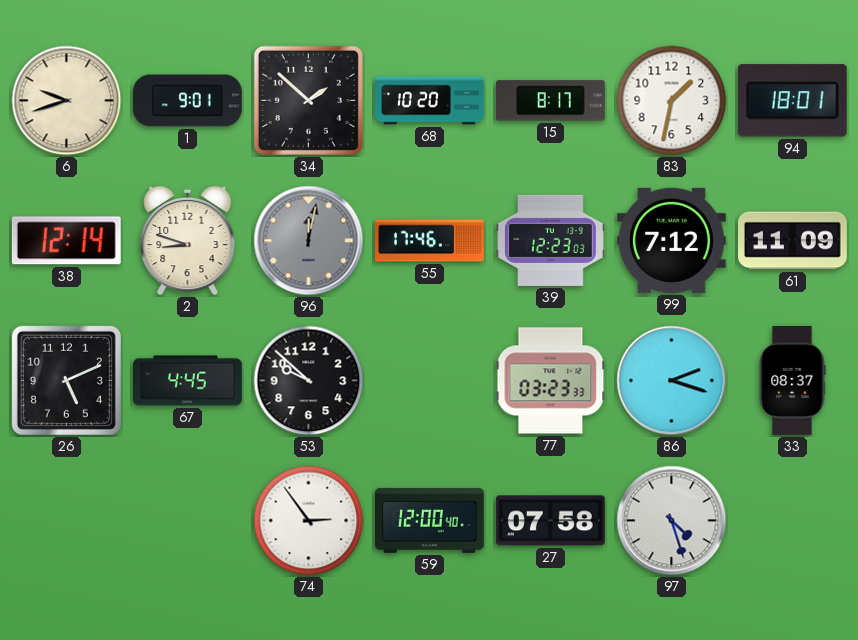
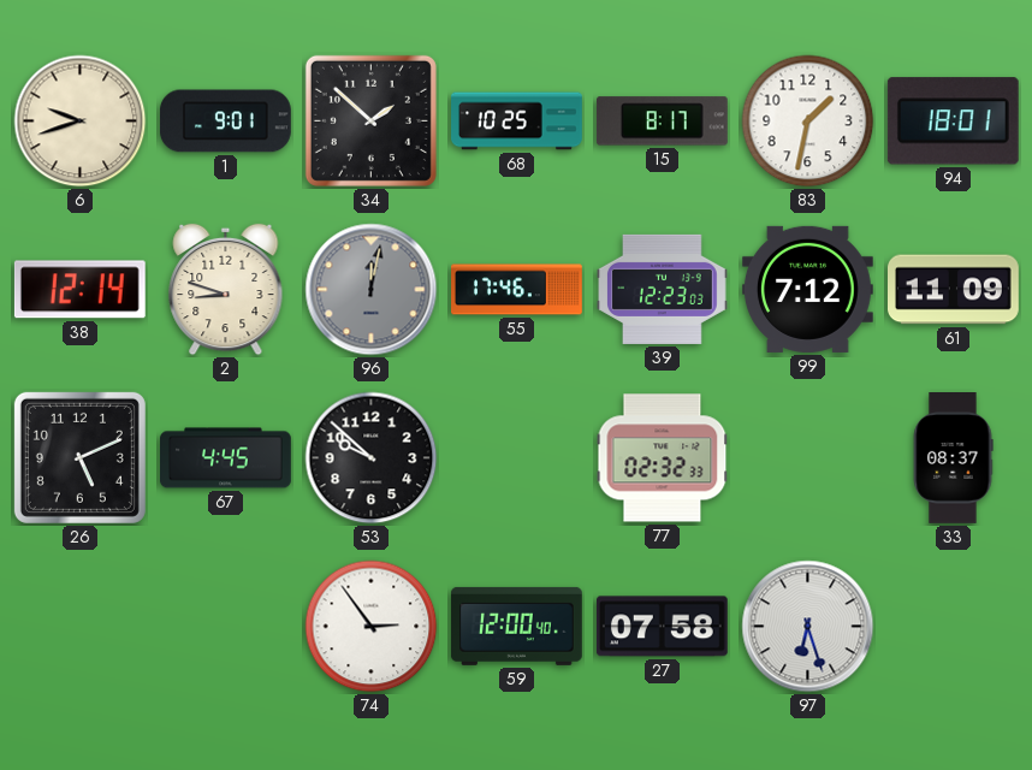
68: 10:20 -> 10:25
77: 03:23 -> 02:32
86: 2:18 -> none
97: 4:27 -> 6:27
